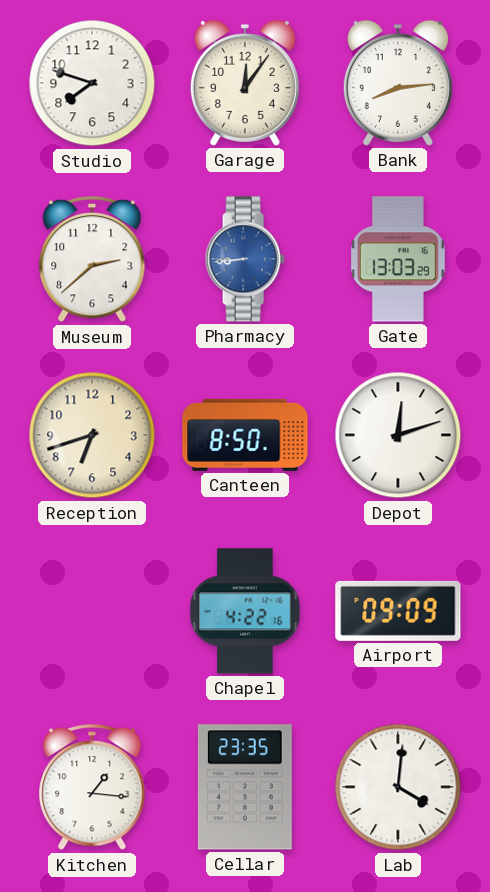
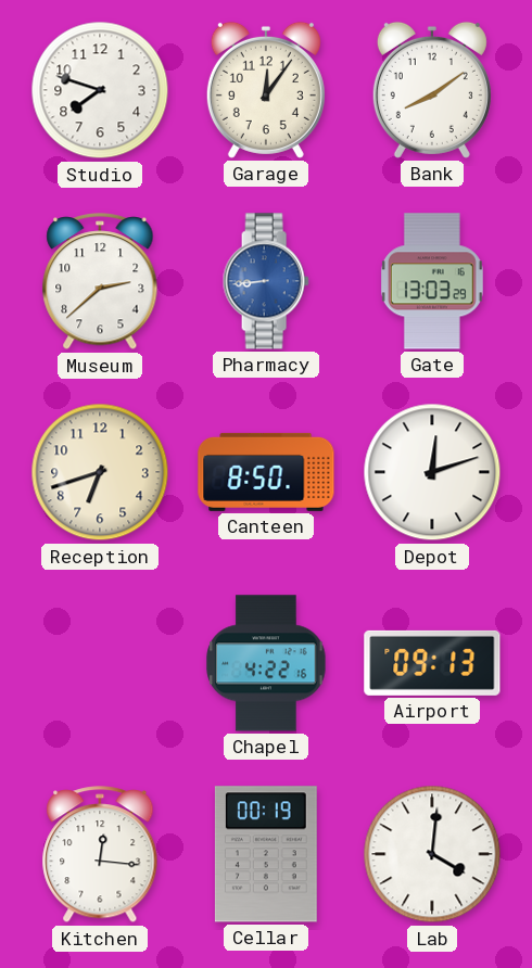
Bank: 8:14 -> 8:09
Airport: 09:09 -> 09:13
Kitchen: 1:16 -> 12:16
Cellar: 23:35 -> 00:19
